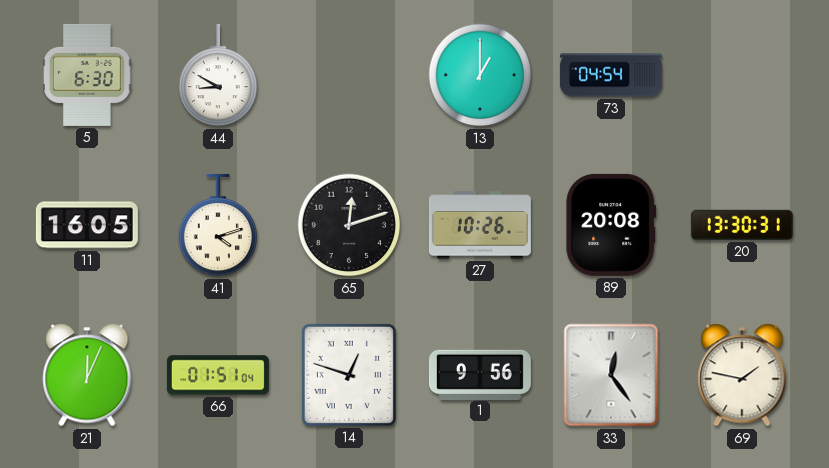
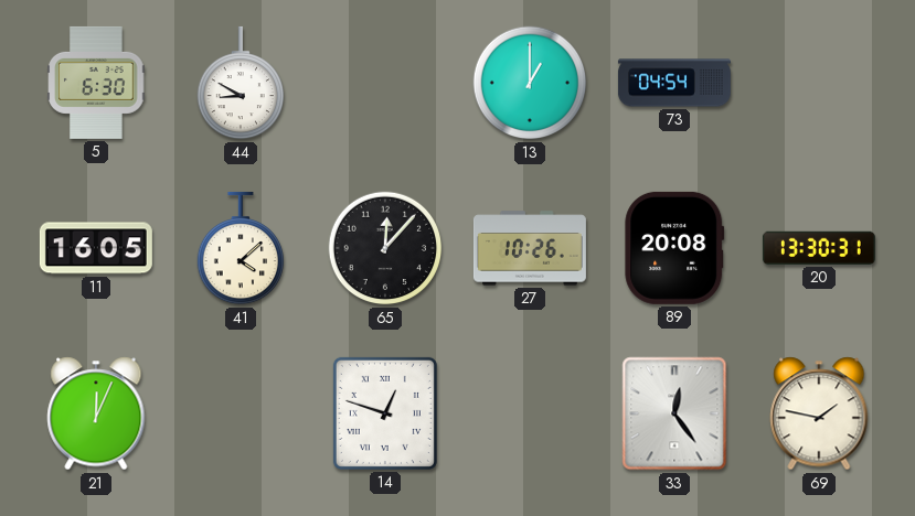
41: 4:12 -> 4:08
65: 12:12 -> 12:07
66: 01:51 -> none
1: 9:56 -> none
